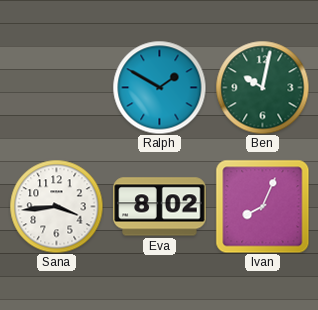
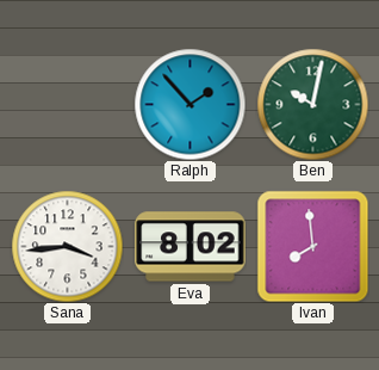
Ralph: 1:50 -> 1:53
Ivan: 8:04 -> 7:59
